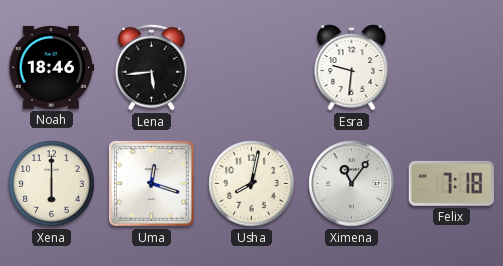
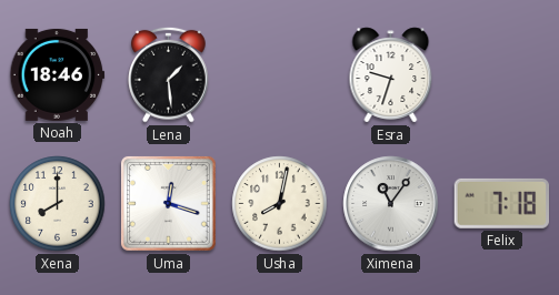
Lena: 5:44 -> 1:29
Esra: 9:31 -> 9:33
Xena: 6:00 -> 8:00
